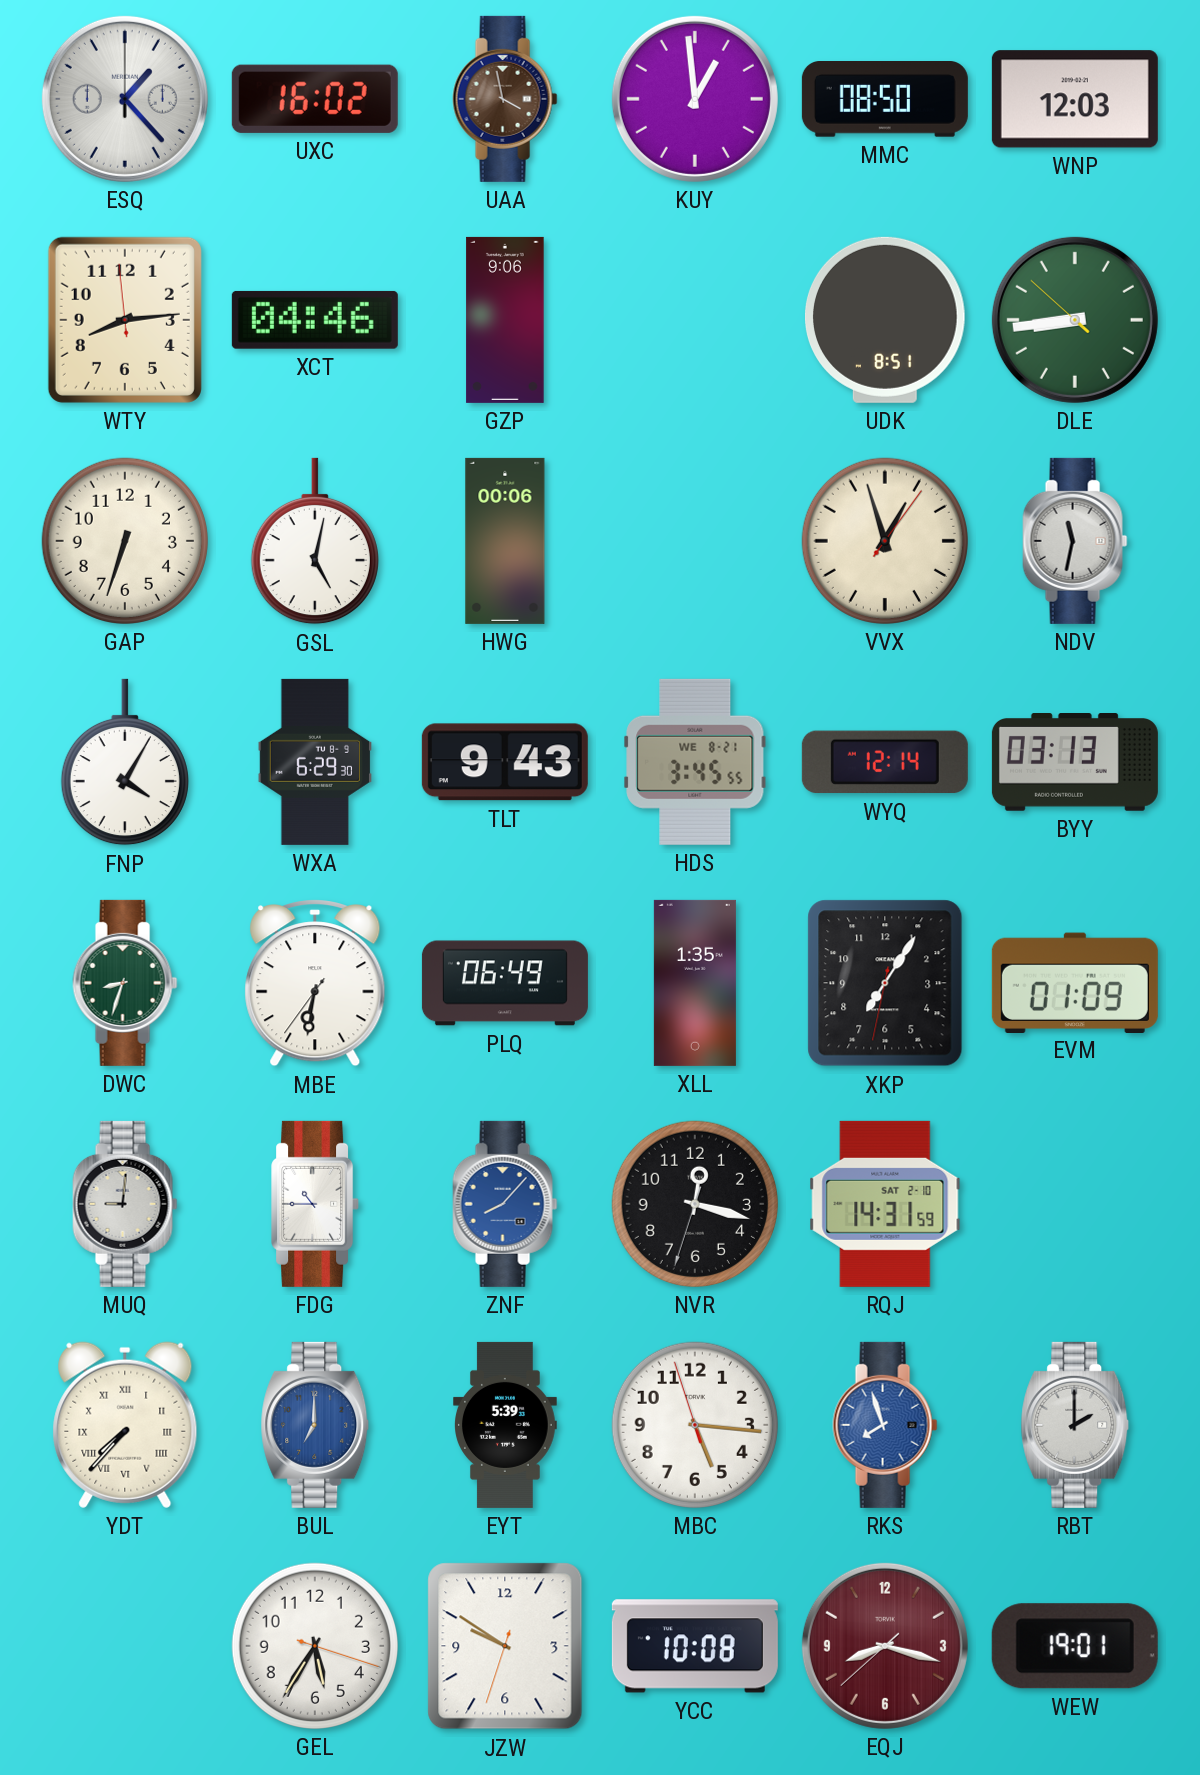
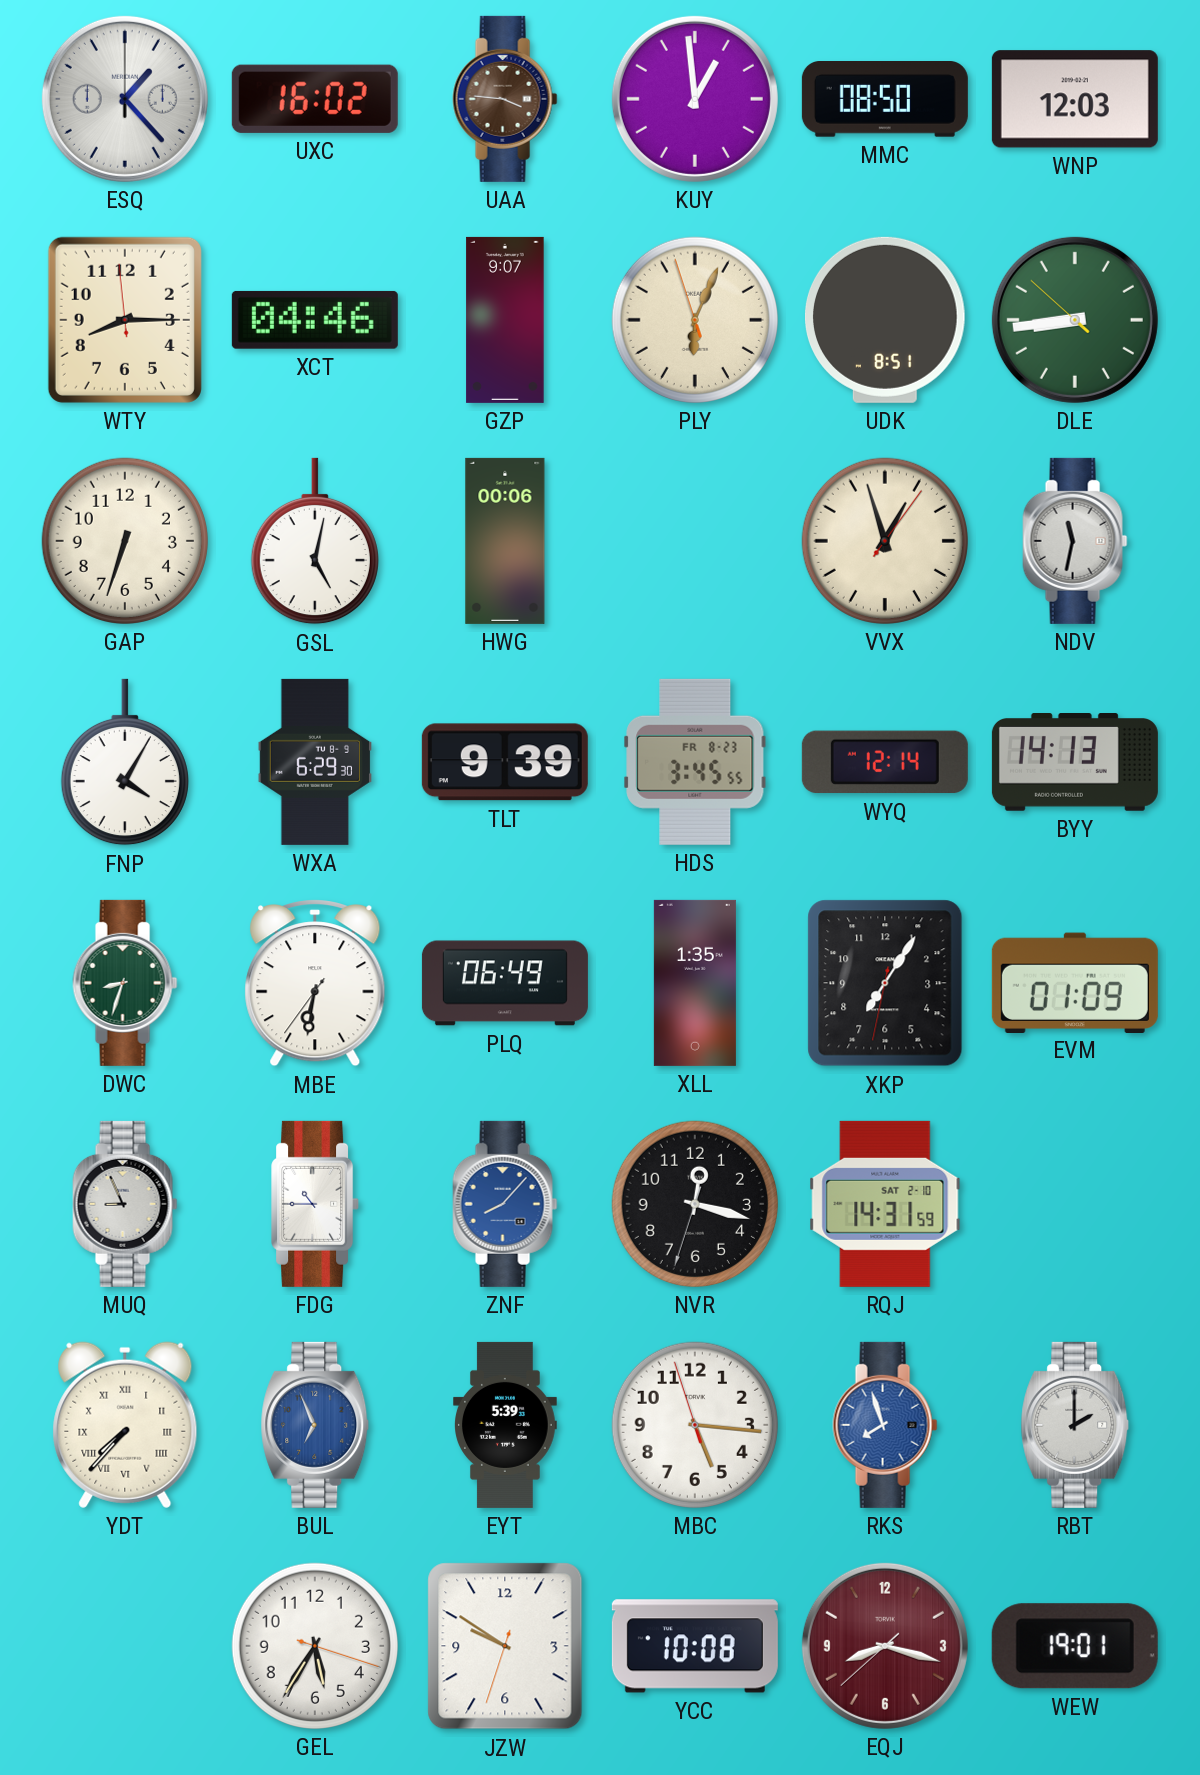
UAA: 3:58 -> 3:46
WTY: 8:13 -> 8:14
GZP: 9:06 -> 9:07
PLY: none -> 6:03
TLT: 9:43 -> 9:39
HDS date: WE 8-21 -> FR 8-23
BYY: 03:13 -> 14:13
MUQ: 9:01 -> 8:56
BUL: 7:00 -> 6:56
